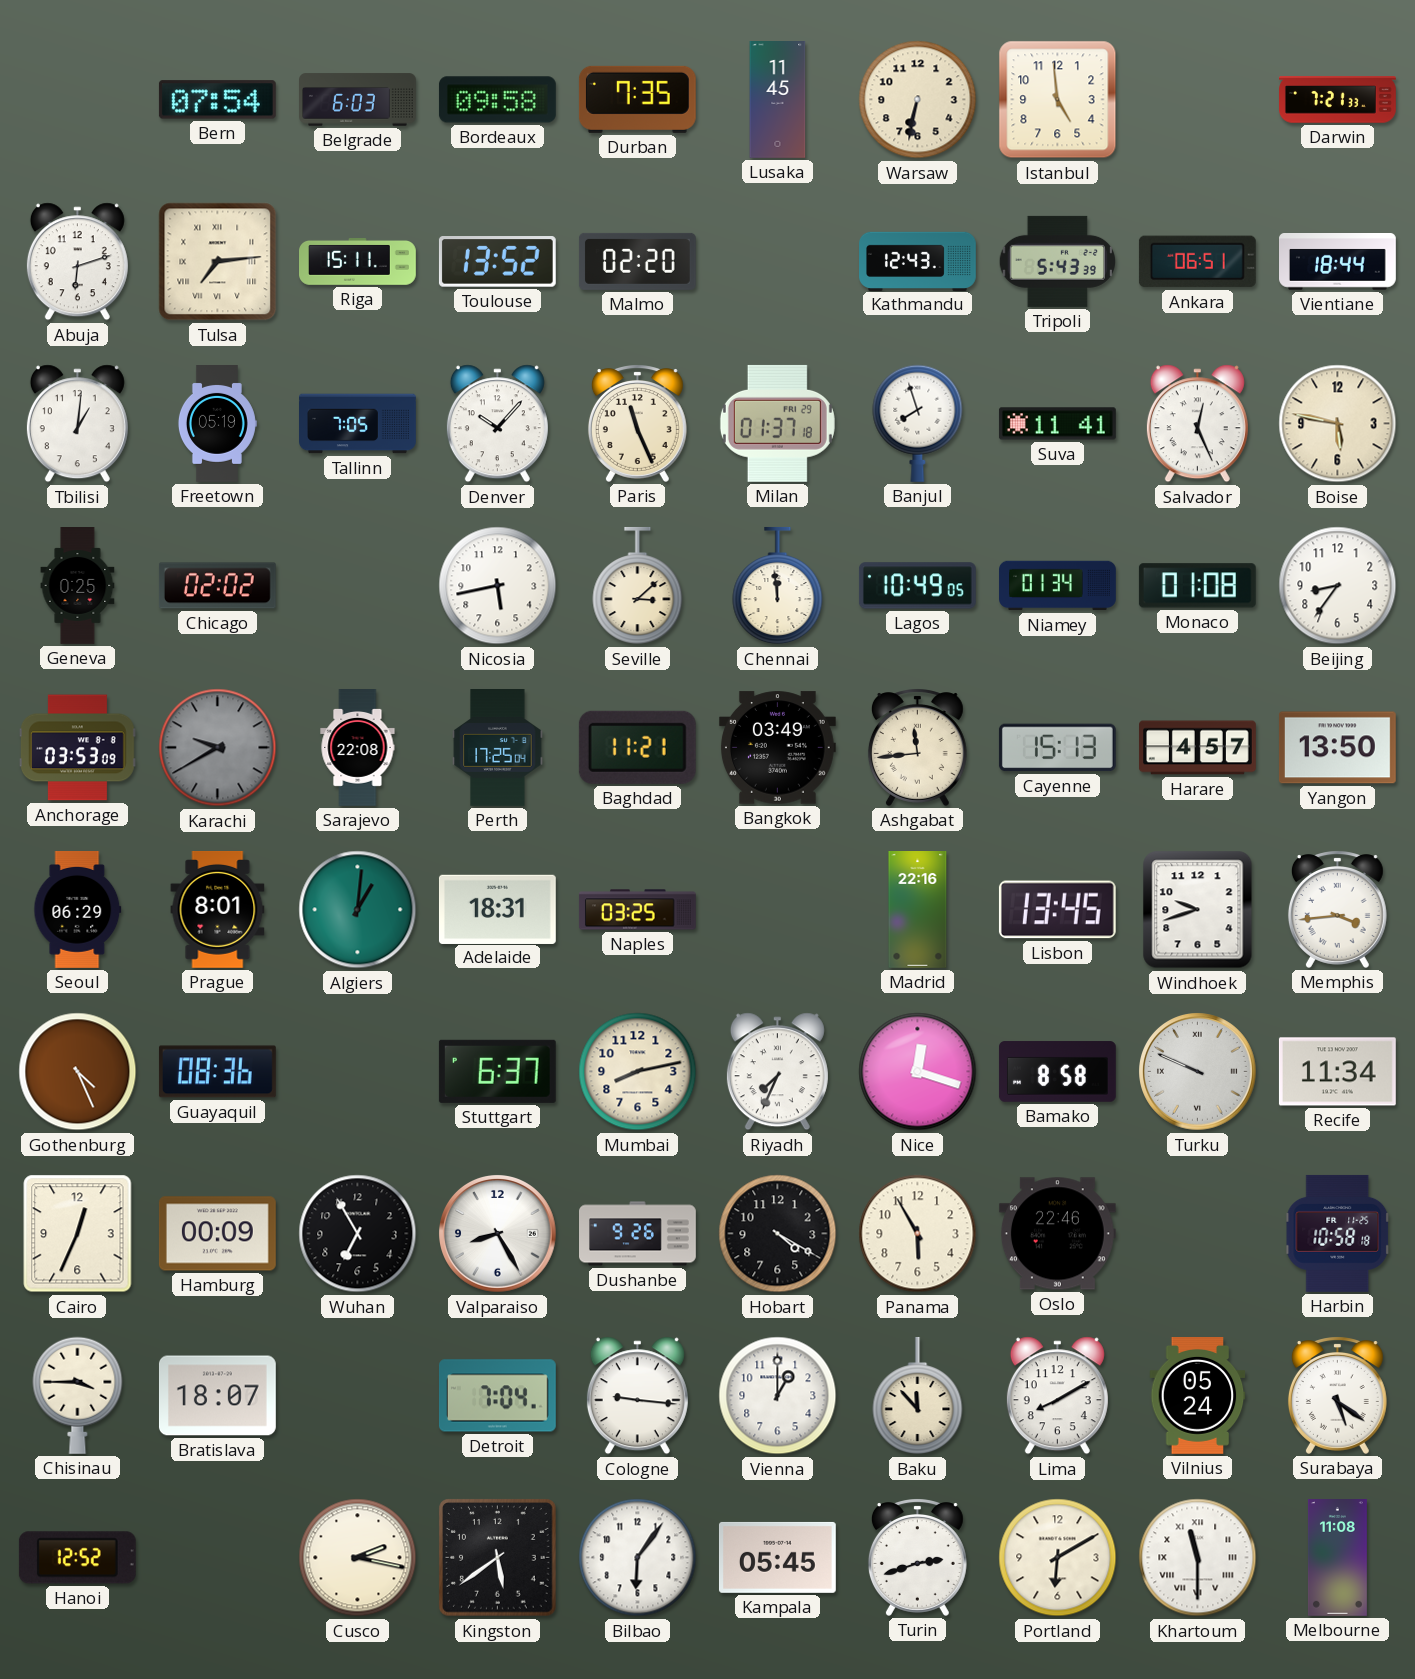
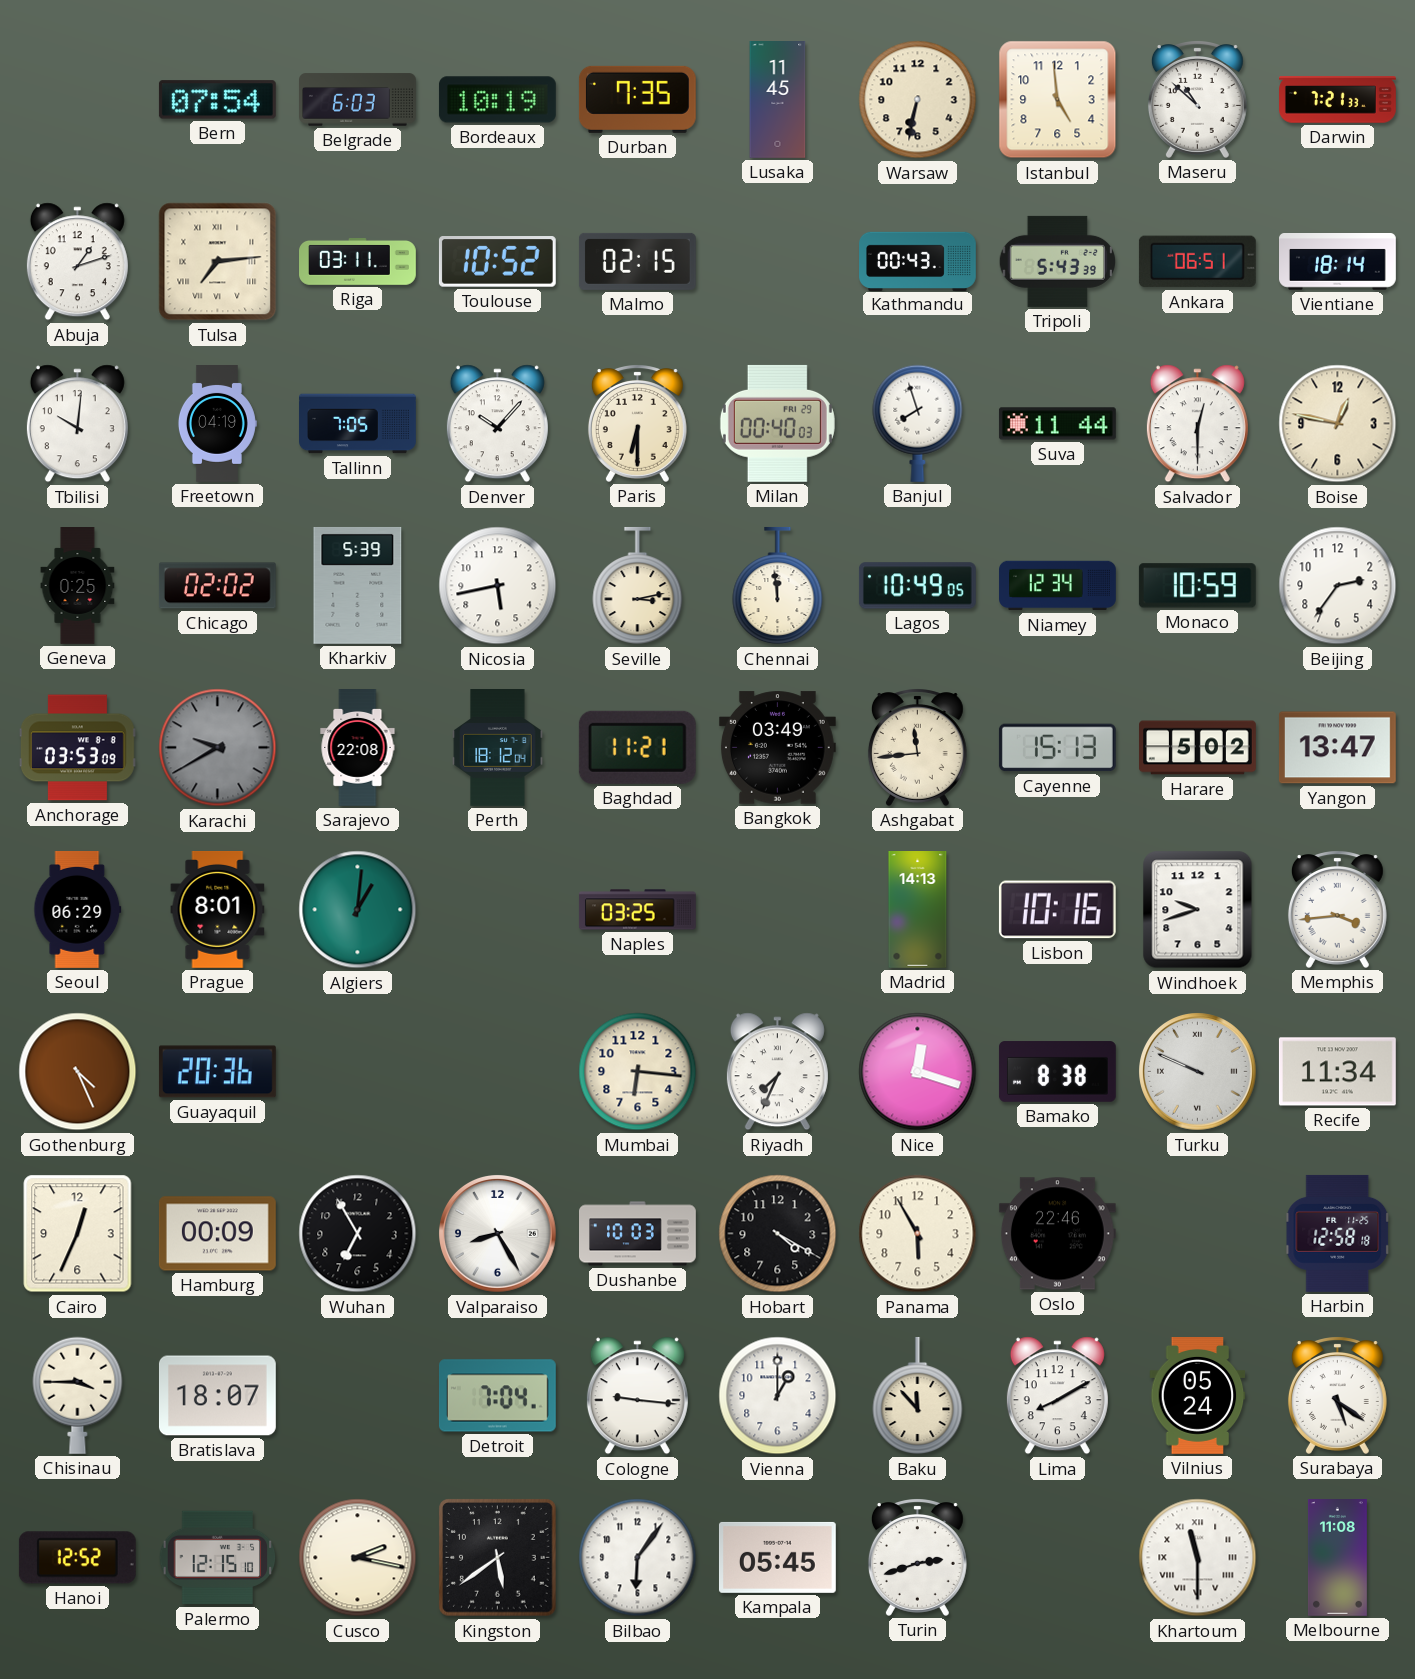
Bordeaux: 09:58 -> 10:19
Maseru: none -> 10:52
Abuja: 6:12 -> 1:12
Riga: 15:11 -> 03:11
Toulouse: 13:52 -> 10:52
Malmo: 02:20 -> 02:15
Kathmandu: 12:43 -> 00:43
Vientiane: 18:44 -> 18:14
Tbilisi: 1:01 -> 10:01
Freetown: 05:19 -> 04:19
Paris: 11:26 -> 6:30
Milan: 01:37 -> 00:40
Suva: 11:41 -> 11:44
Salvador: 12:26 -> 12:30
Boise: 5:47 -> 12:47
Kharkiv: none -> 5:39
Seville: 3:08 -> 3:13
Niamey: 01:34 -> 12:34
Monaco: 01:08 -> 10:59
Beijing: 8:36 -> 2:36
Perth: 17:25 -> 18:12
Harare: 4:57 -> 5:02
Yangon: 13:50 -> 13:47
Adelaide: 18:31 -> none
Madrid: 22:16 -> 14:13
Lisbon: 13:45 -> 10:16
Guayaquil: 08:36 -> 20:36
Stuttgart: 6:37 -> none
Mumbai: 8:13 -> 6:16
Bamako: 8:58 -> 8:38
Dushanbe: 9:26 -> 10:03
Harbin: 10:58 -> 12:58
Palermo: none -> 12:15
Portland: 6:10 -> none
